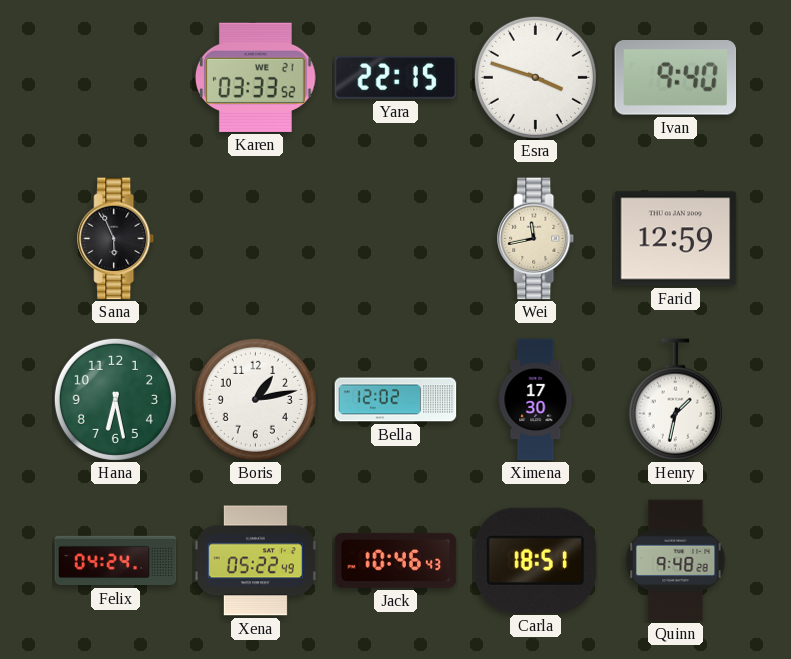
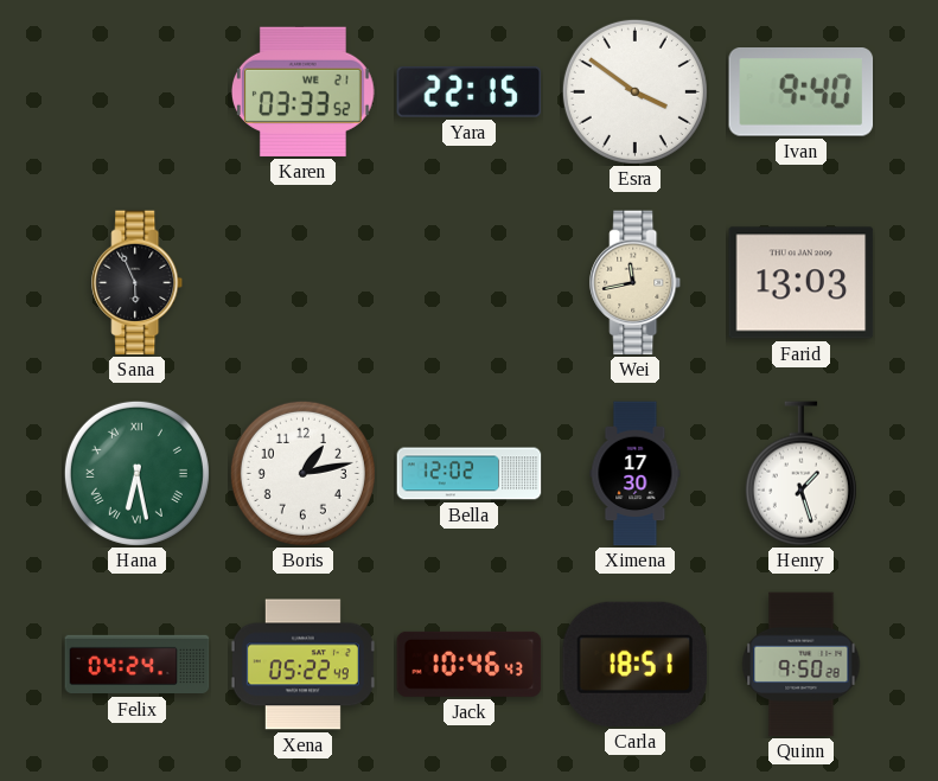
Esra: 3:48 -> 3:51
Farid: 12:59 -> 13:03
Hana numerals: Arabic -> Roman
Henry: 1:32 -> 1:27
Quinn: 9:48 -> 9:50
